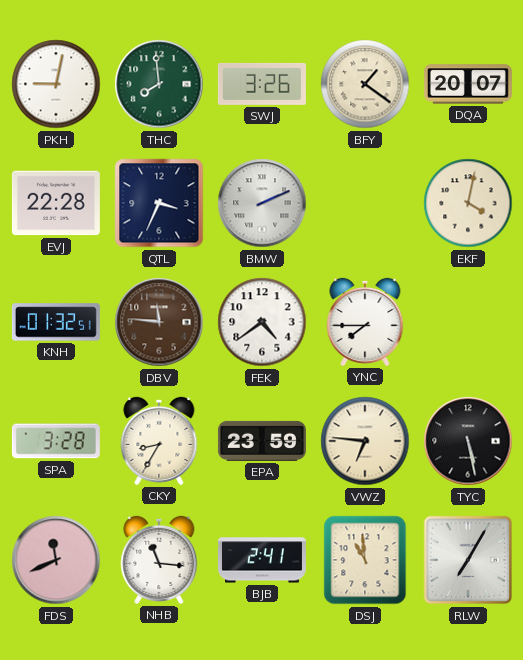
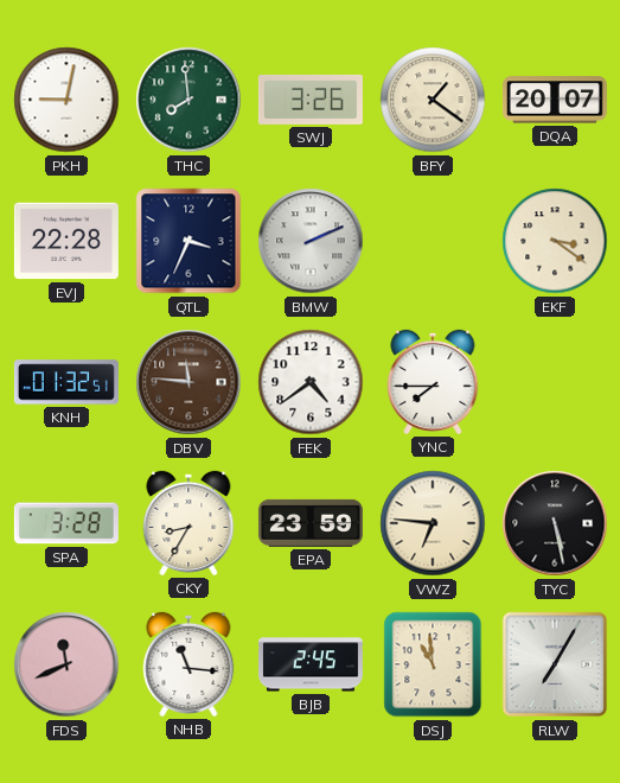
EKF: 4:02 -> 3:21
BJB: 2:41 -> 2:45
